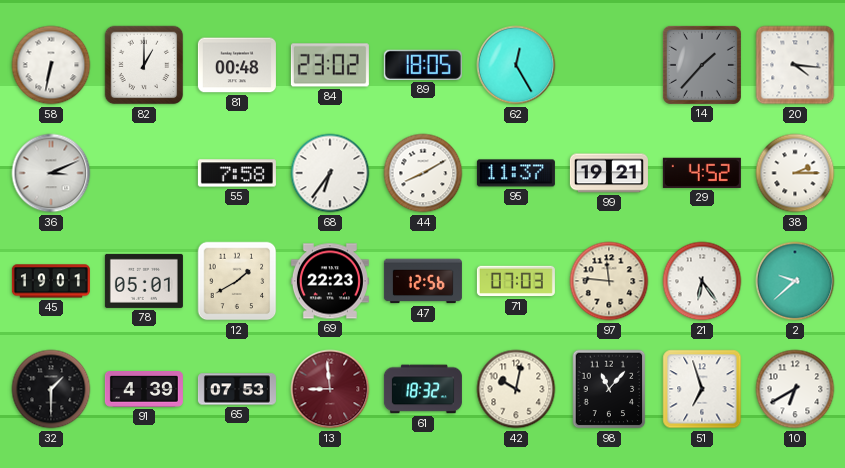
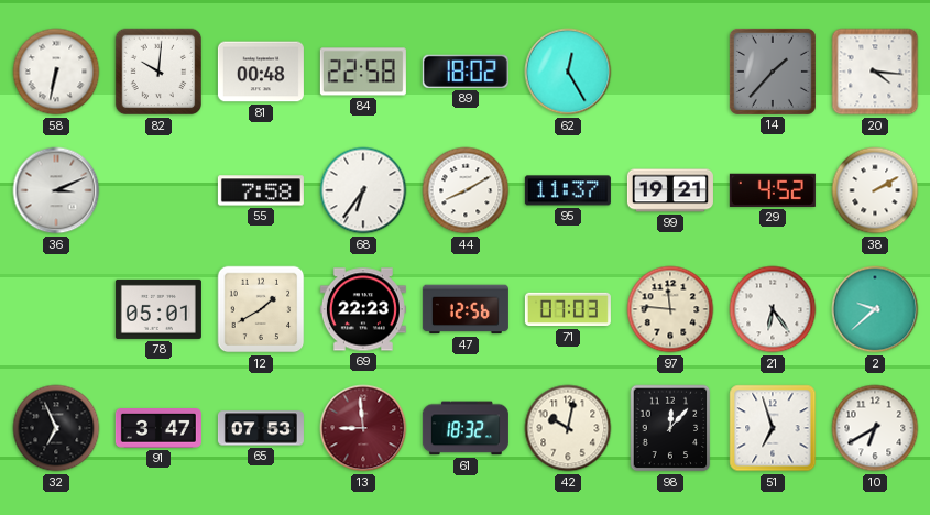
82: 1:00 -> 10:01
84: 23:02 -> 22:58
89: 18:05 -> 18:02
38: 2:15 -> 2:10
45: 19:01 -> none
32: 1:30 -> 6:56
91: 4:39 -> 3:47
98: 11:07 -> 12:07
